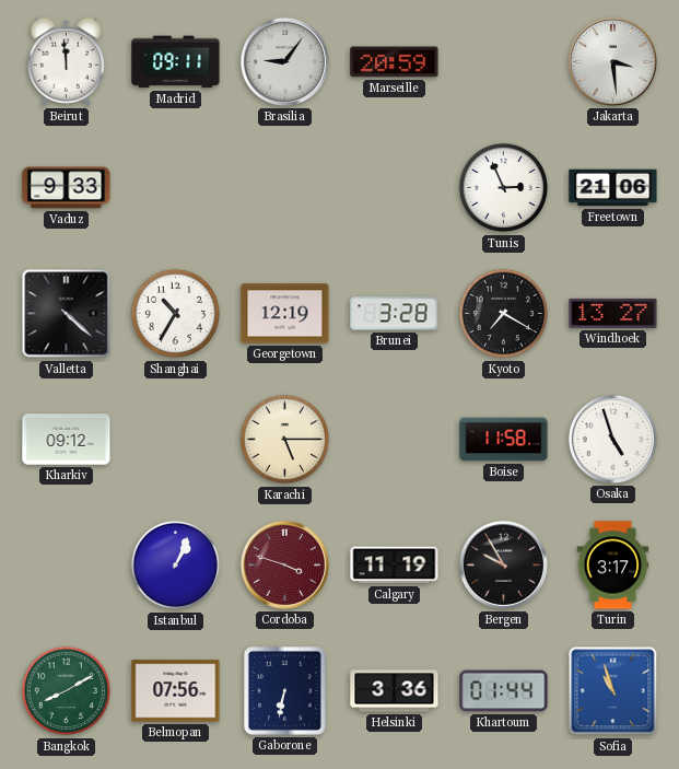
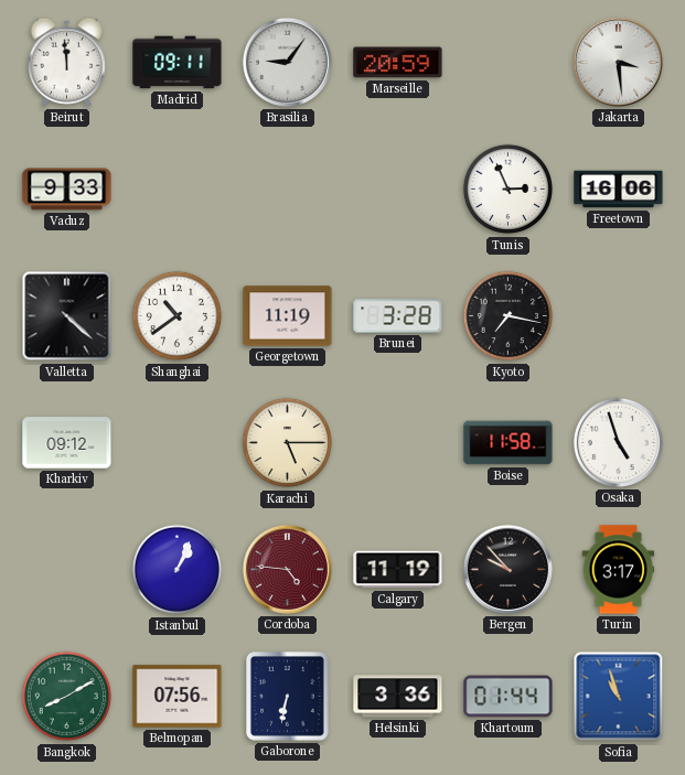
Freetown: 21:06 -> 16:06
Shanghai: 10:35 -> 10:39
Georgetown: 12:19 -> 11:19
Kyoto: 7:20 -> 7:17
Windhoek: 13:27 -> none
Cordoba: 3:48 -> 4:46
Bergen: 9:55 -> 9:53
